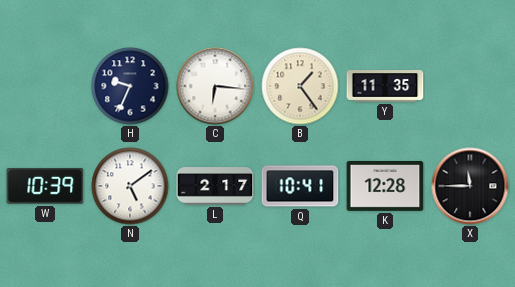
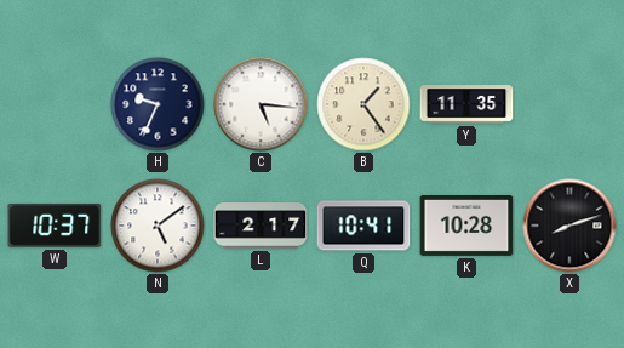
C: 6:16 -> 5:16
W: 10:39 -> 10:37
K: 12:28 -> 10:28
X: 11:45 -> 8:12
